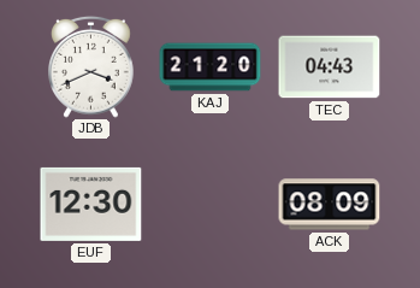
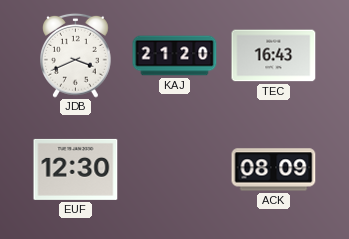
TEC: 04:43 -> 16:43
